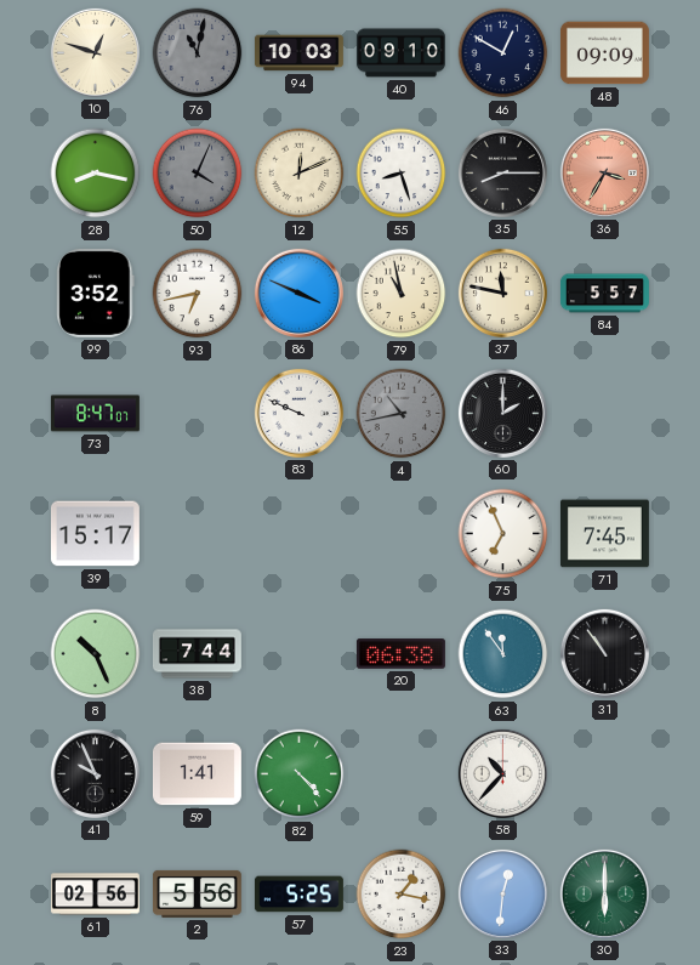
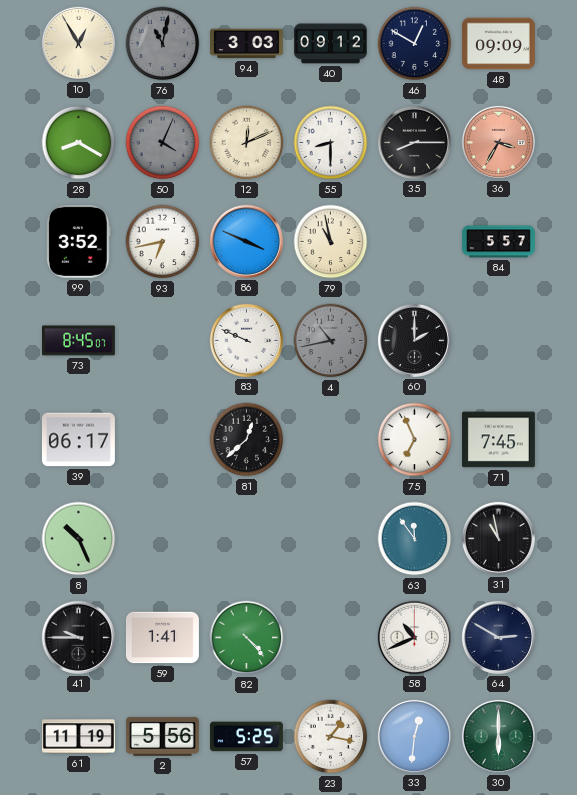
10: 12:48 -> 12:55
94: 10:03 -> 3:03
40: 09:10 -> 09:12
28: 8:17 -> 8:20
55: 8:27 -> 8:30
37: 11:47 -> none
73: 8:47 -> 8:45
39: 15:17 -> 06:17
81: none -> 12:38
38: 7:44 -> none
20: 06:38 -> none
31: 10:54 -> 10:58
41: 9:56 -> 9:45
58: 10:37 -> 10:41
64: none -> 2:50
61: 02:56 -> 11:19
